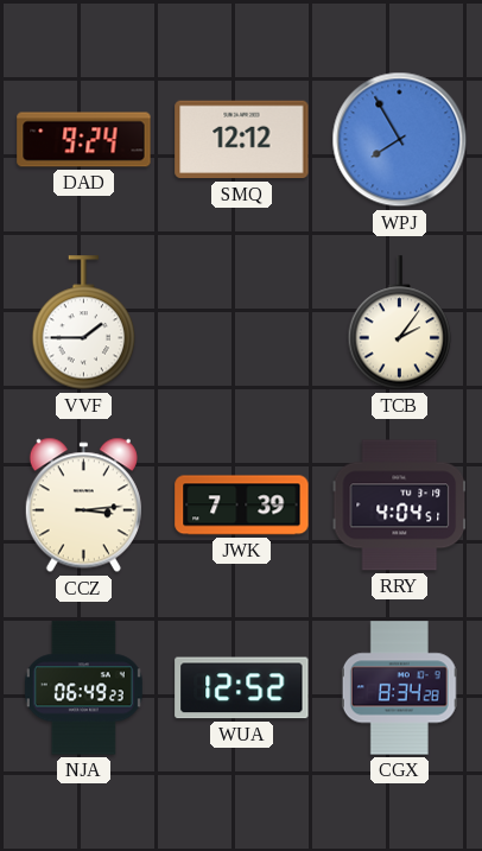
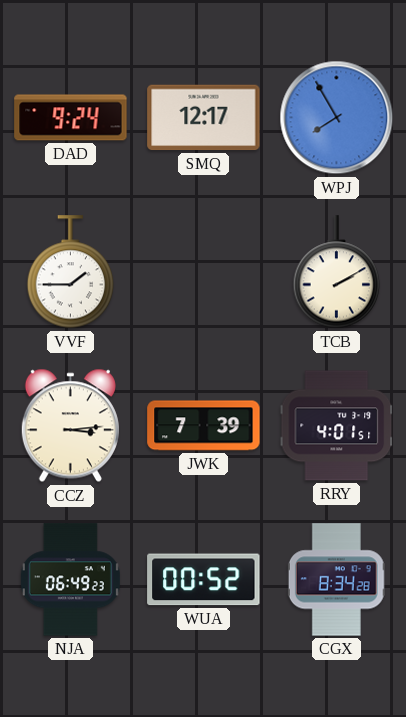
SMQ: 12:12 -> 12:17
TCB: 2:06 -> 2:10
RRY: 4:04 -> 4:01
WUA: 12:52 -> 00:52
